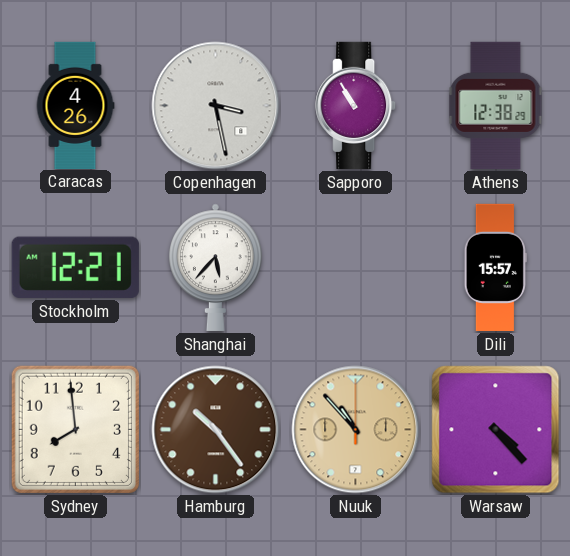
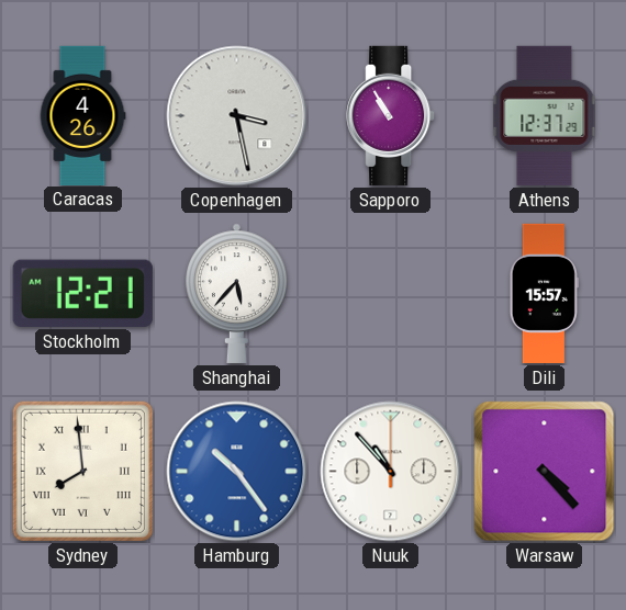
Athens: 12:38 -> 12:37
Sydney numerals: Arabic -> Roman
Hamburg dial: brown -> blue
Nuuk dial: champagne -> white
